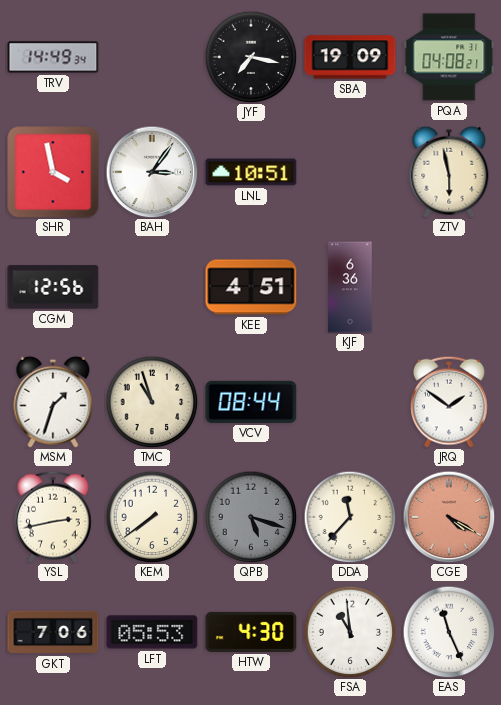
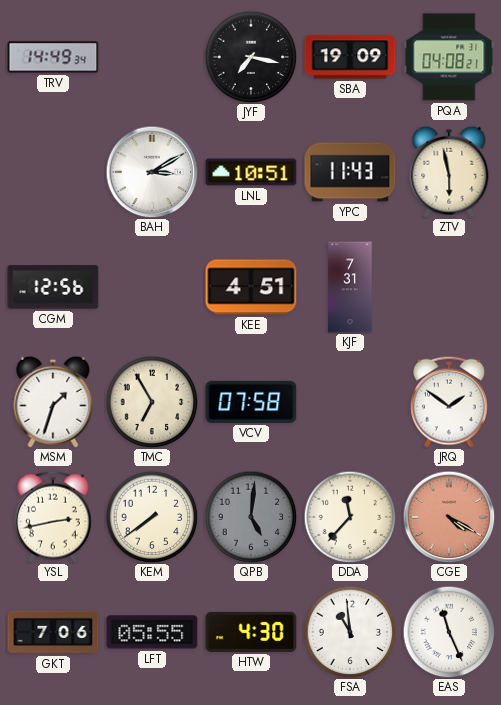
SHR: 3:58 -> none
BAH: 3:06 -> 3:10
YPC: none -> 11:43
KJF: 6:36 -> 7:31
TMC: 10:57 -> 6:55
VCV: 08:44 -> 07:58
QPB: 5:18 -> 5:01
LFT: 05:53 -> 05:55
